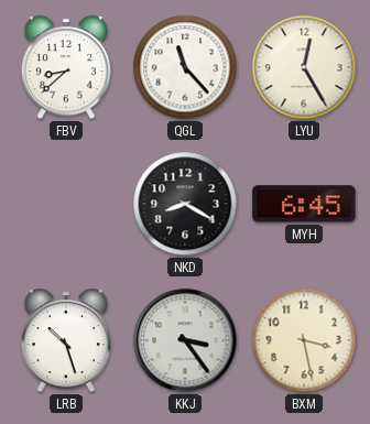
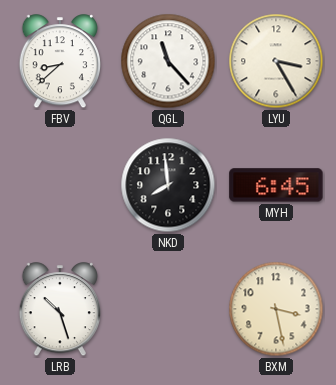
LYU: 12:25 -> 3:25
NKD: 8:20 -> 7:59
KKJ: 3:24 -> none
